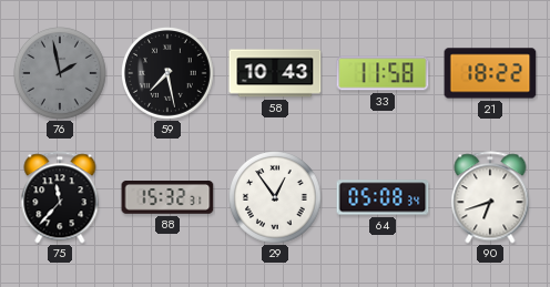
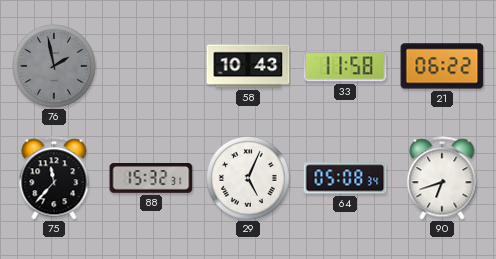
59: 7:28 -> none
21: 18:22 -> 06:22
29: 12:54 -> 5:04
